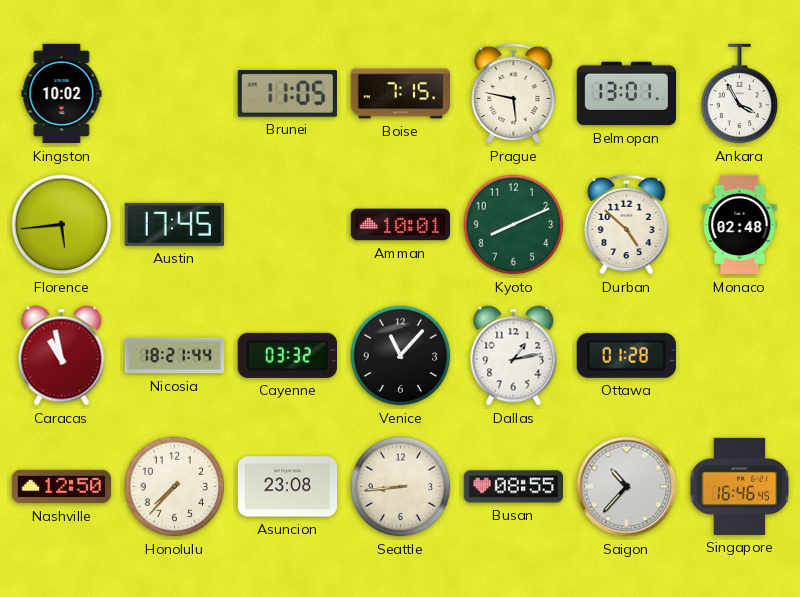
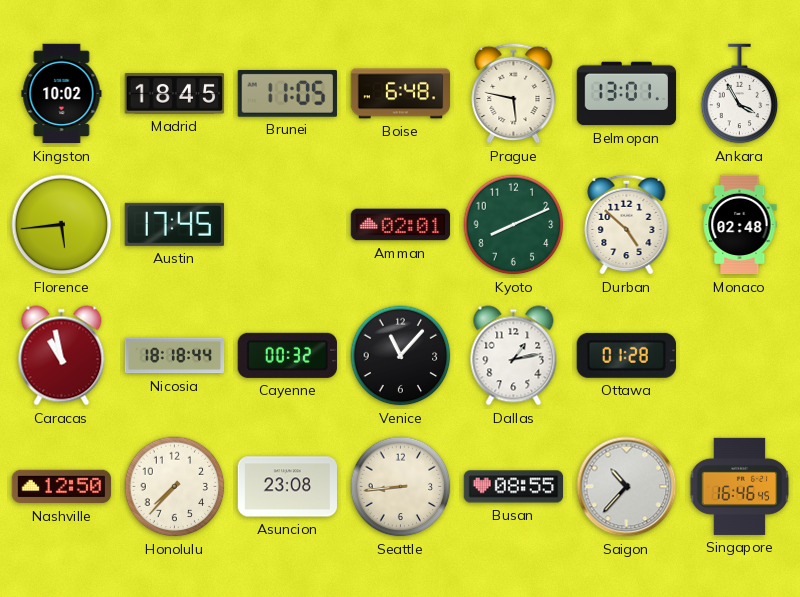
Madrid: none -> 18:45
Boise: 7:15 -> 6:48
Amman: 10:01 -> 02:01
Nicosia: 18:21 -> 18:18
Cayenne: 03:32 -> 00:32
